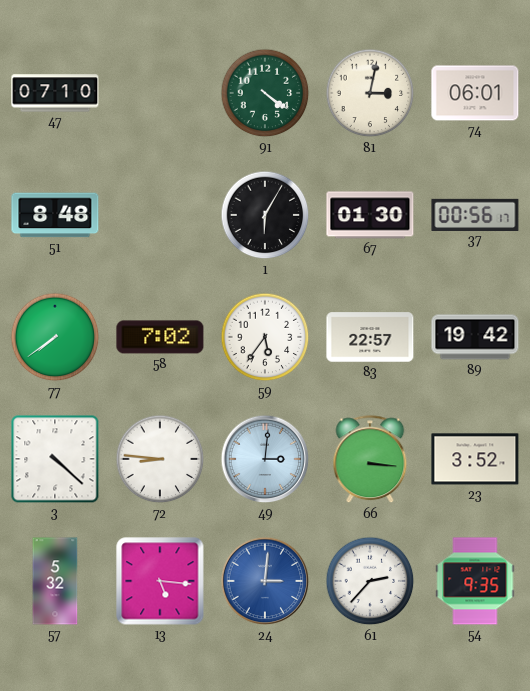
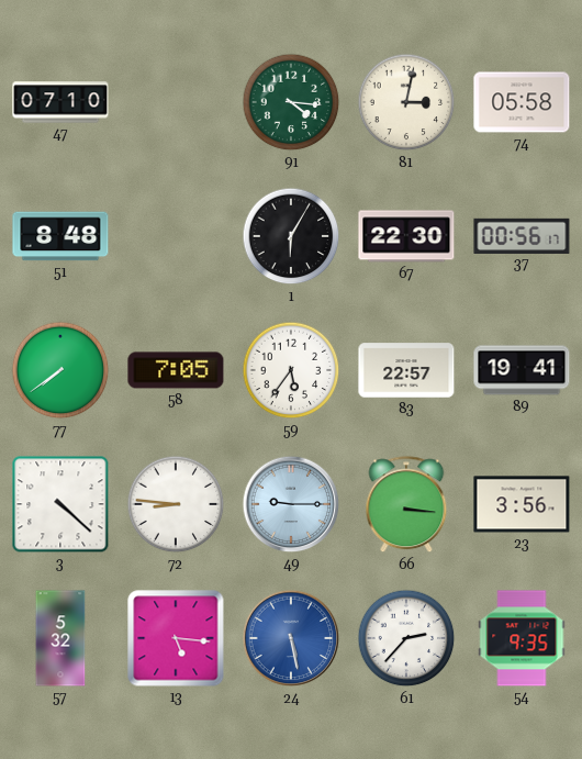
91: 4:21 -> 4:16
74: 06:01 -> 05:58
67: 01:30 -> 22:30
58: 7:02 -> 7:05
89: 19:42 -> 19:41
49: 3:01 -> 9:15
23: 3:52 -> 3:56
24: 3:01 -> 5:28
